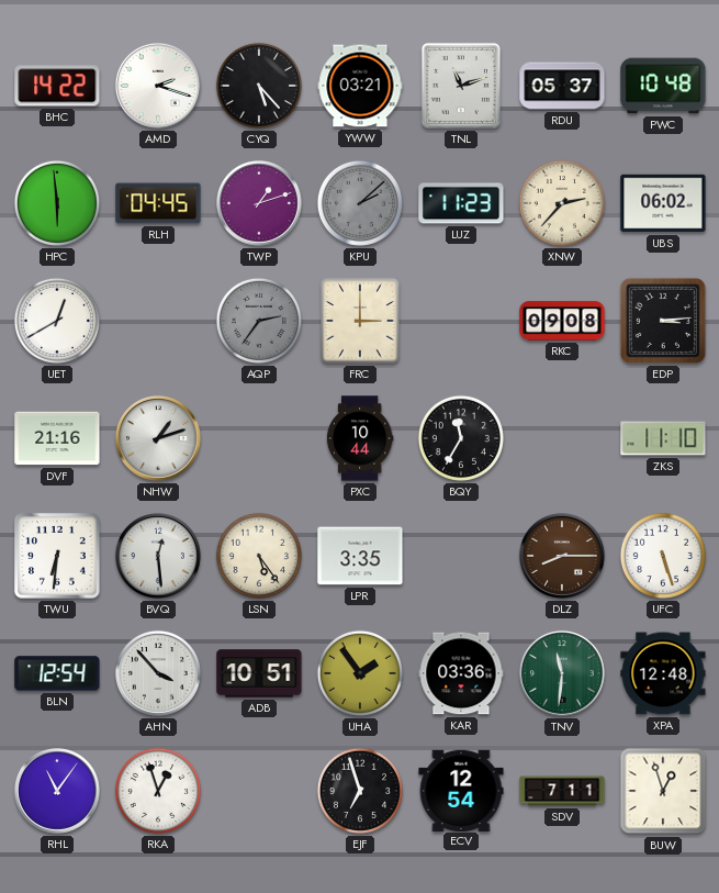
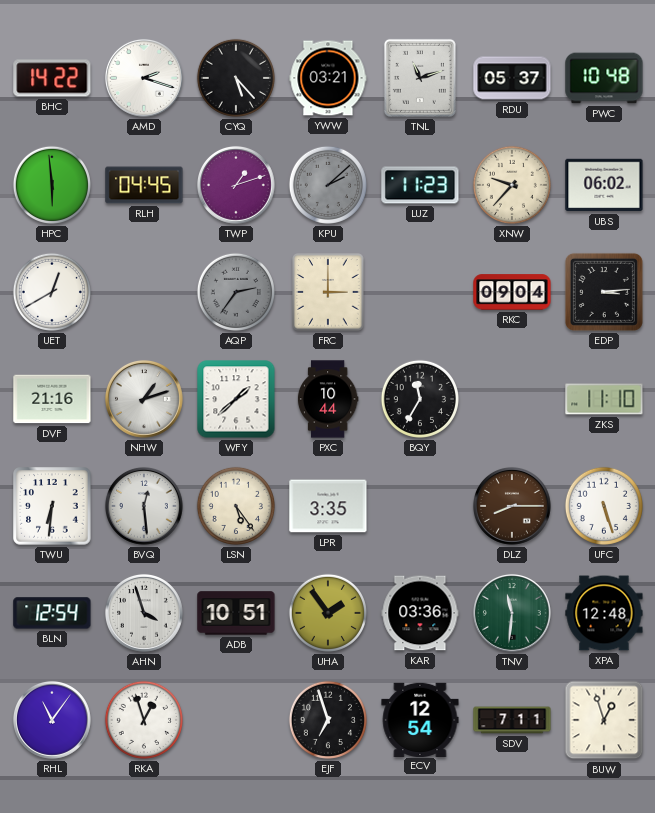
XNW: 2:37 -> 9:37
RKC: 09:08 -> 09:04
WFY: none -> 1:38
AHN: 3:53 -> 3:57
